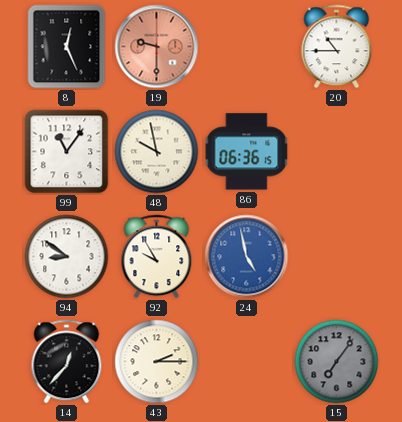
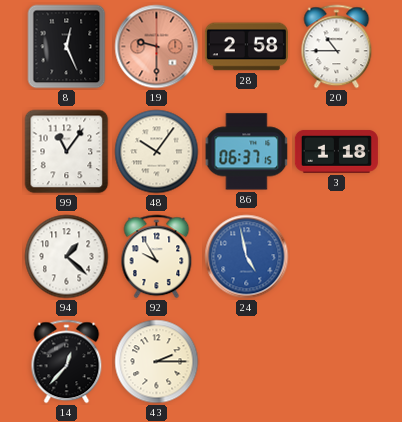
28: none -> 2:58
48: 9:58 -> 10:06
86: 06:36 -> 06:37
3: none -> 1:18
94: 8:51 -> 1:22
15: 7:06 -> none
